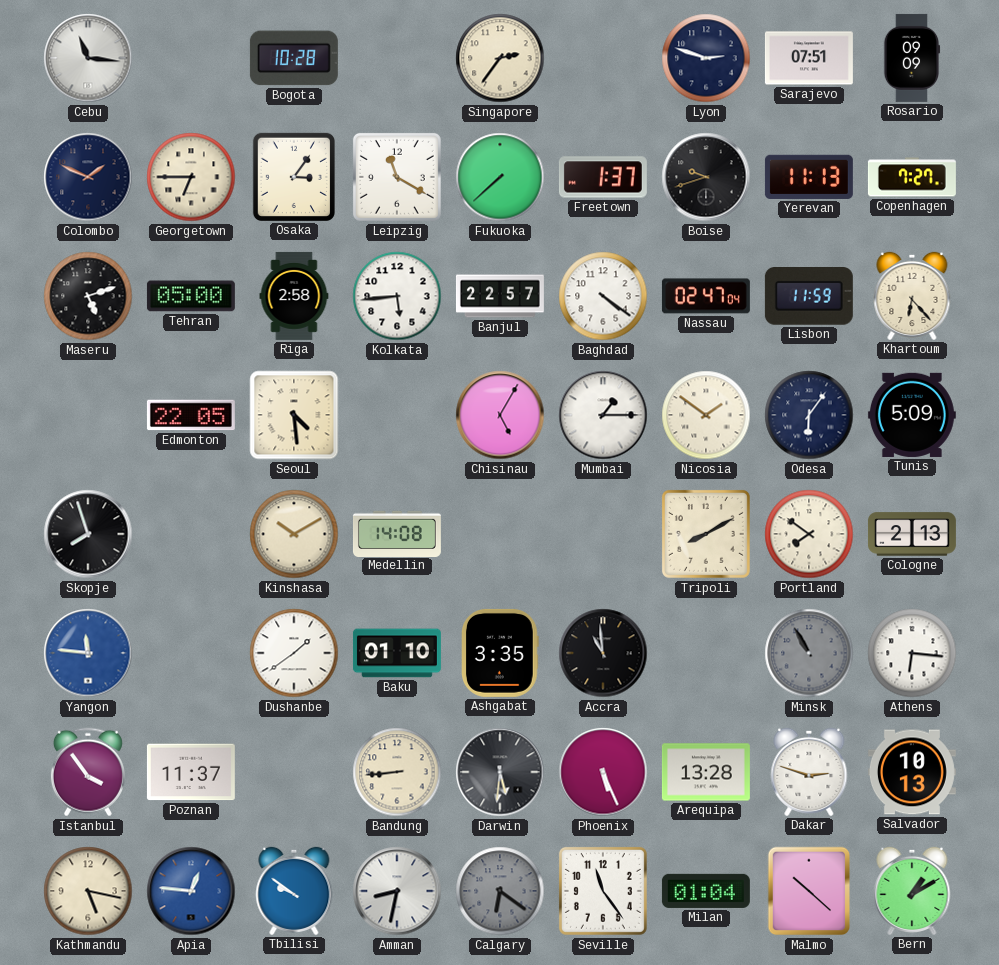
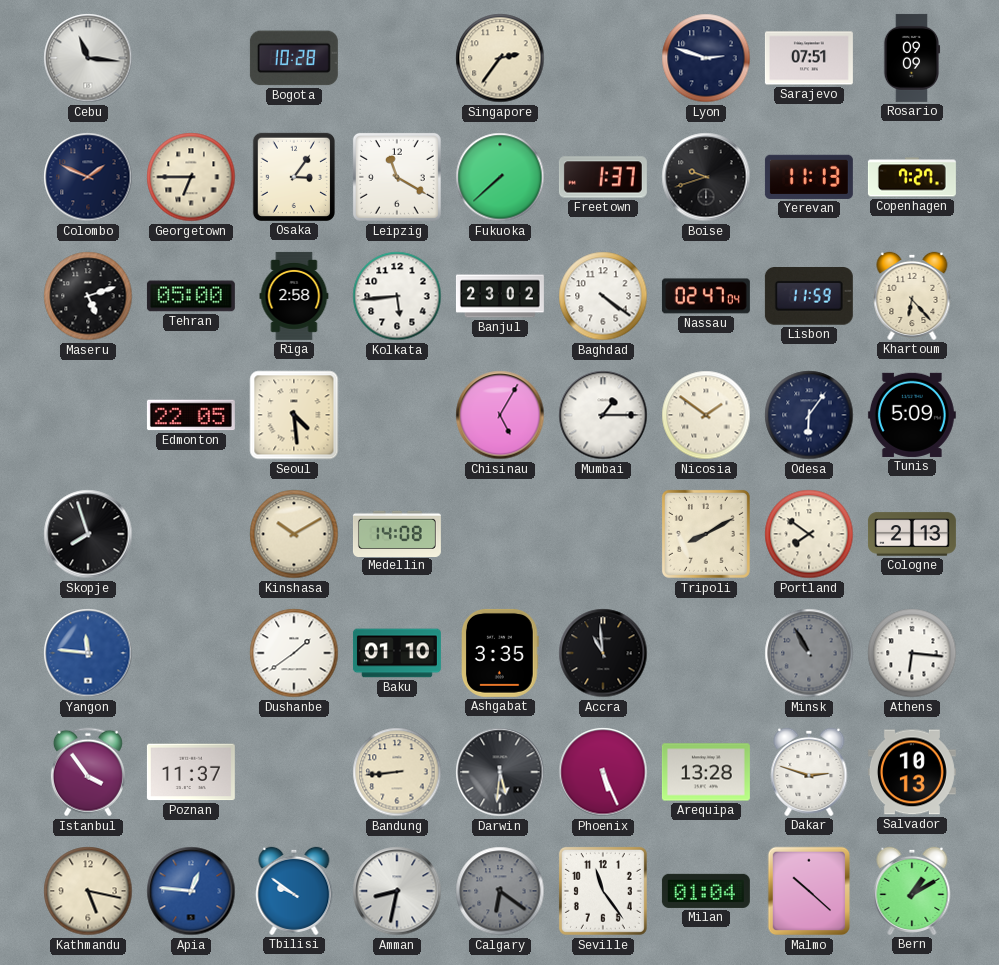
Banjul: 22:57 -> 23:02
